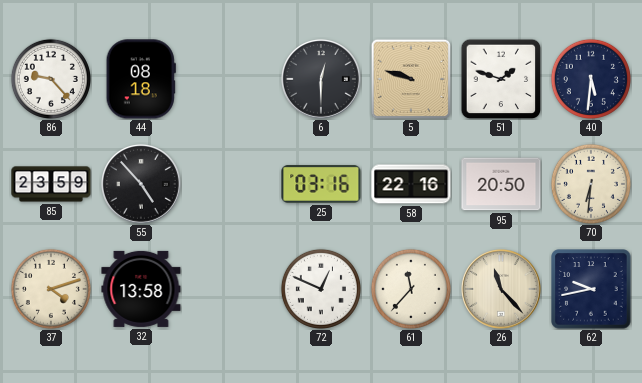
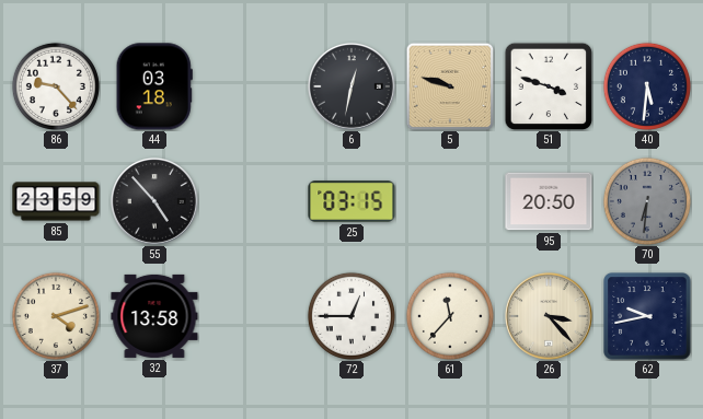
44: 08:18 -> 03:18
6: 12:30 -> 12:32
51: 1:48 -> 3:48
25: 03:16 -> 03:15
58: 22:16 -> none
70 dial: cream -> grey
72: 12:49 -> 12:45
26: 11:23 -> 3:23
